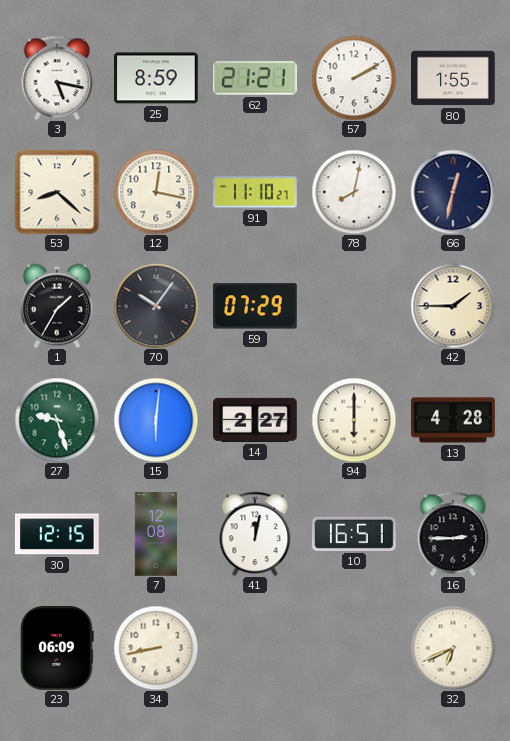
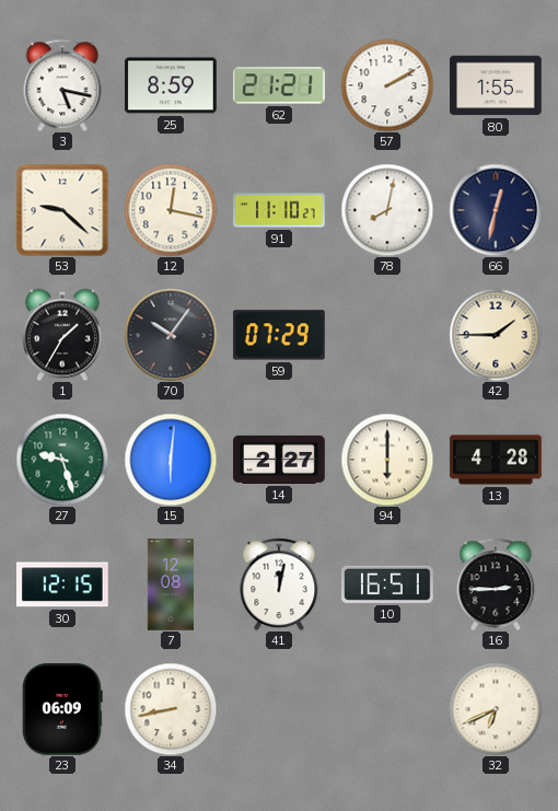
53: 8:22 -> 9:22
